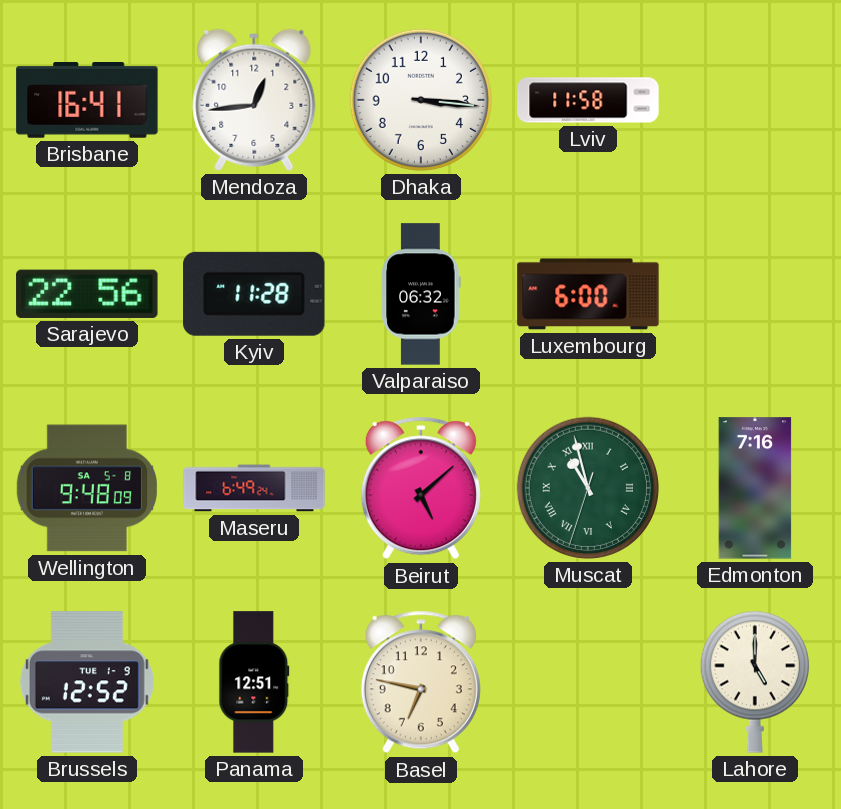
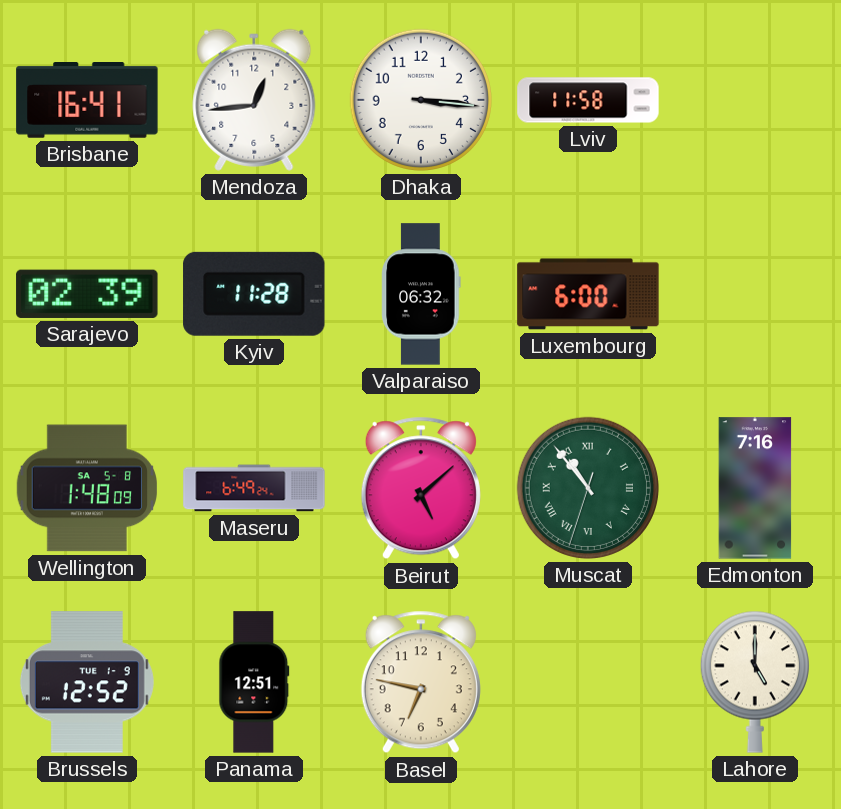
Sarajevo: 22:56 -> 02:39
Wellington: 9:48 -> 1:48
Muscat: 10:57 -> 10:53
